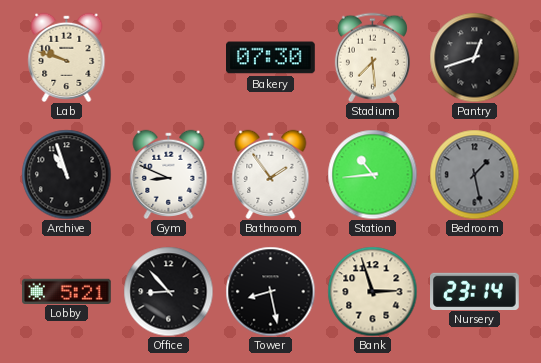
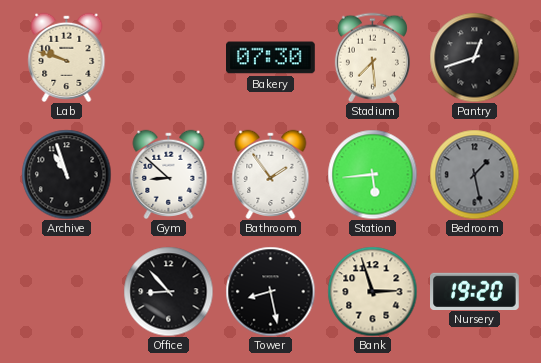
Gym: 8:49 -> 8:52
Station: 10:44 -> 5:44
Lobby: 5:21 -> none
Nursery: 23:14 -> 19:20
